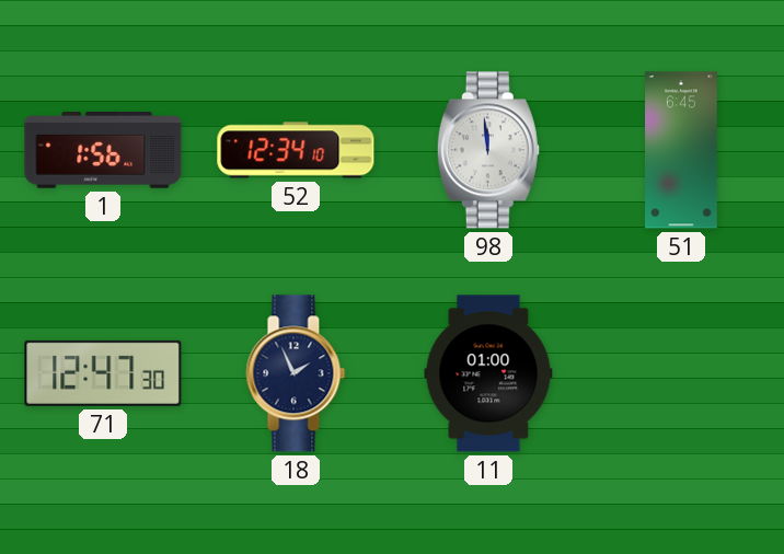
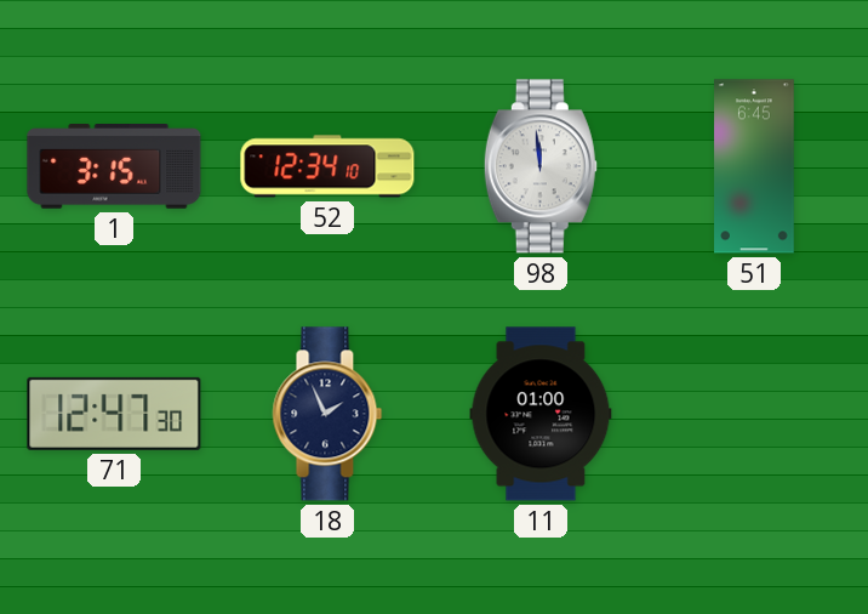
1: 1:56 -> 3:15
